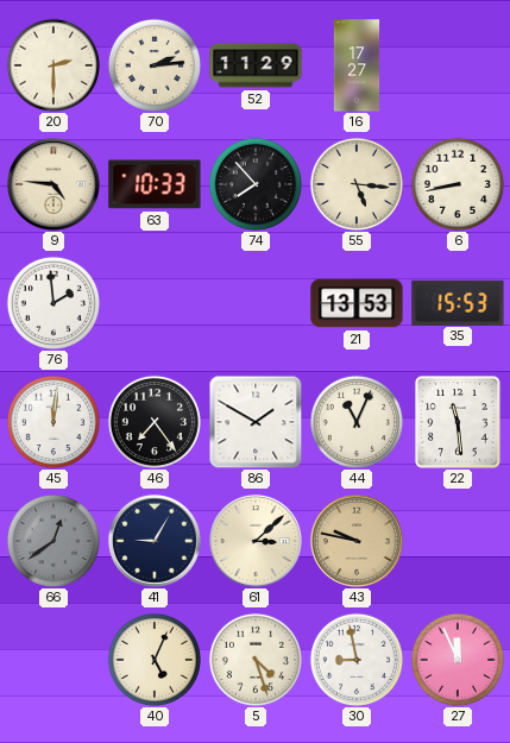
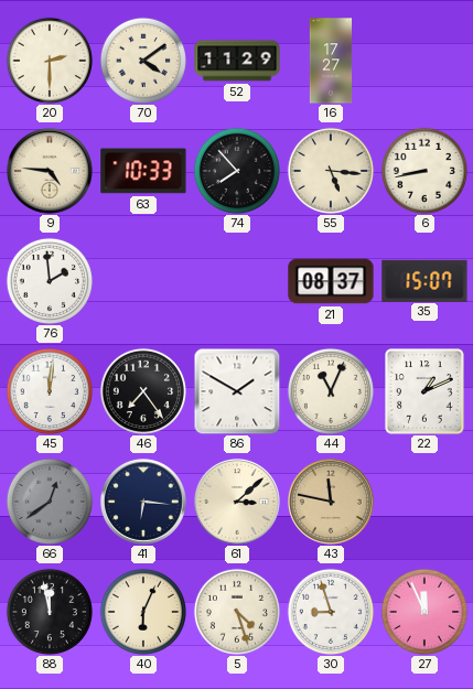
70: 2:14 -> 4:09
21: 13:53 -> 08:37
35: 15:53 -> 15:07
22: 11:29 -> 1:11
41: 9:05 -> 6:16
43: 9:47 -> 11:47
88: none -> 11:58
40: 5:04 -> 6:04
30: 8:58 -> 8:57
